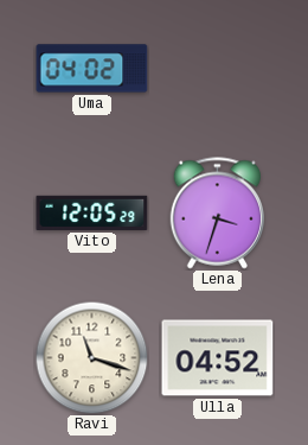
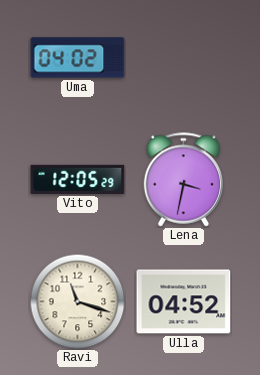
Lena: 3:33 -> 3:32
